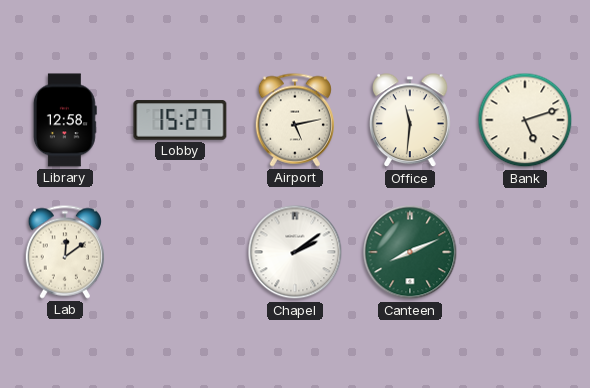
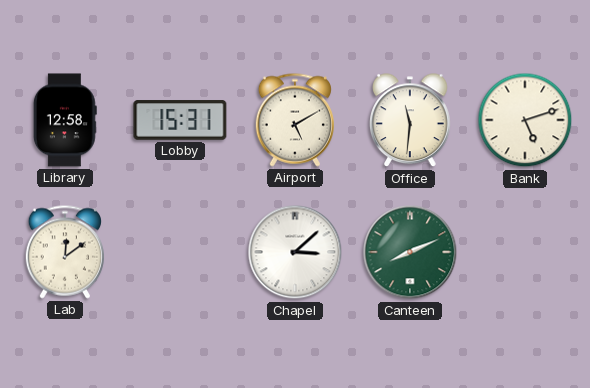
Lobby: 15:27 -> 15:31
Airport: 5:13 -> 5:10
Chapel: 2:09 -> 3:08
